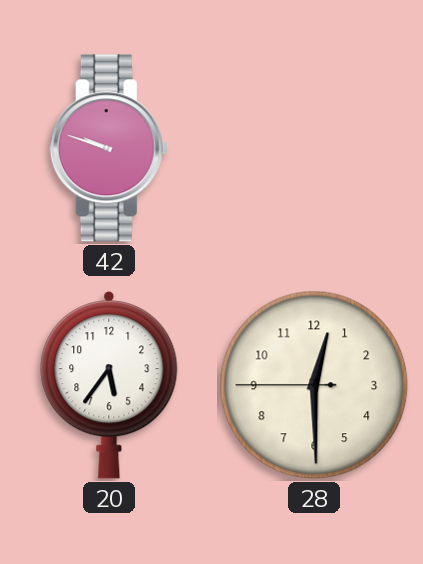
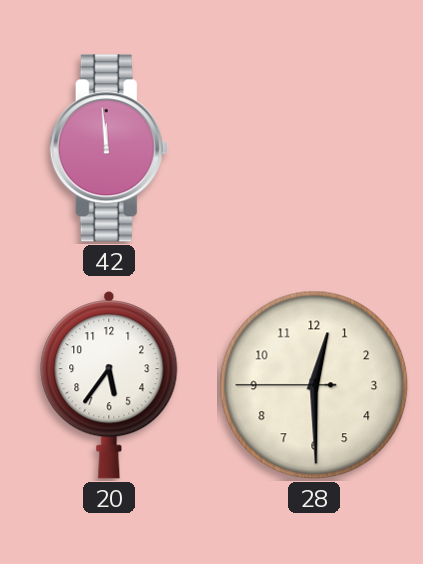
42: 9:48 -> 11:59
